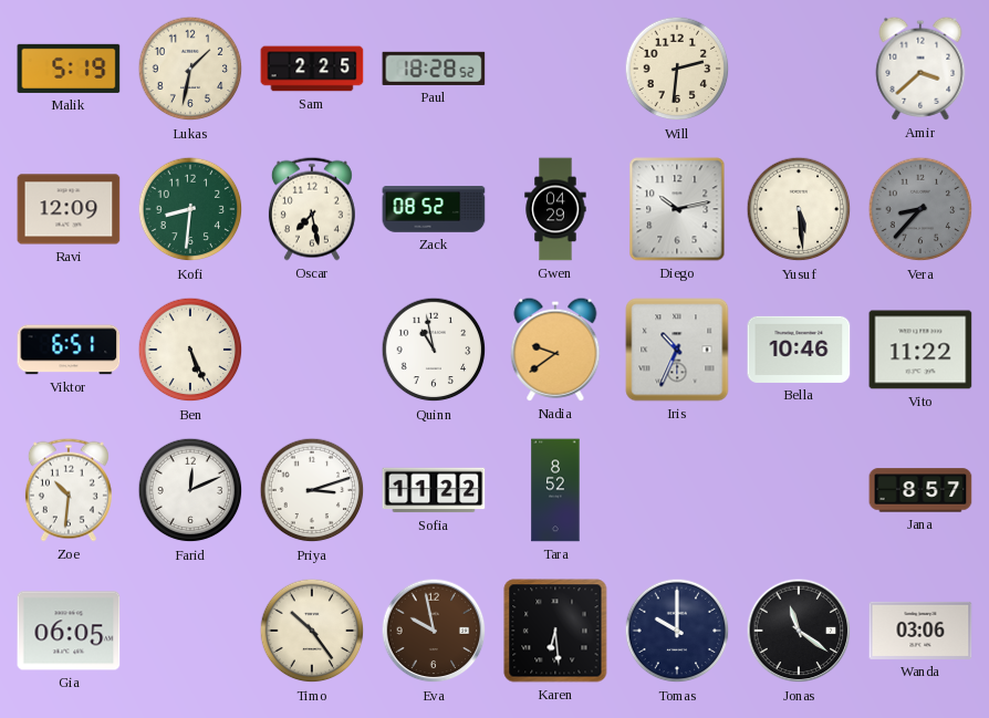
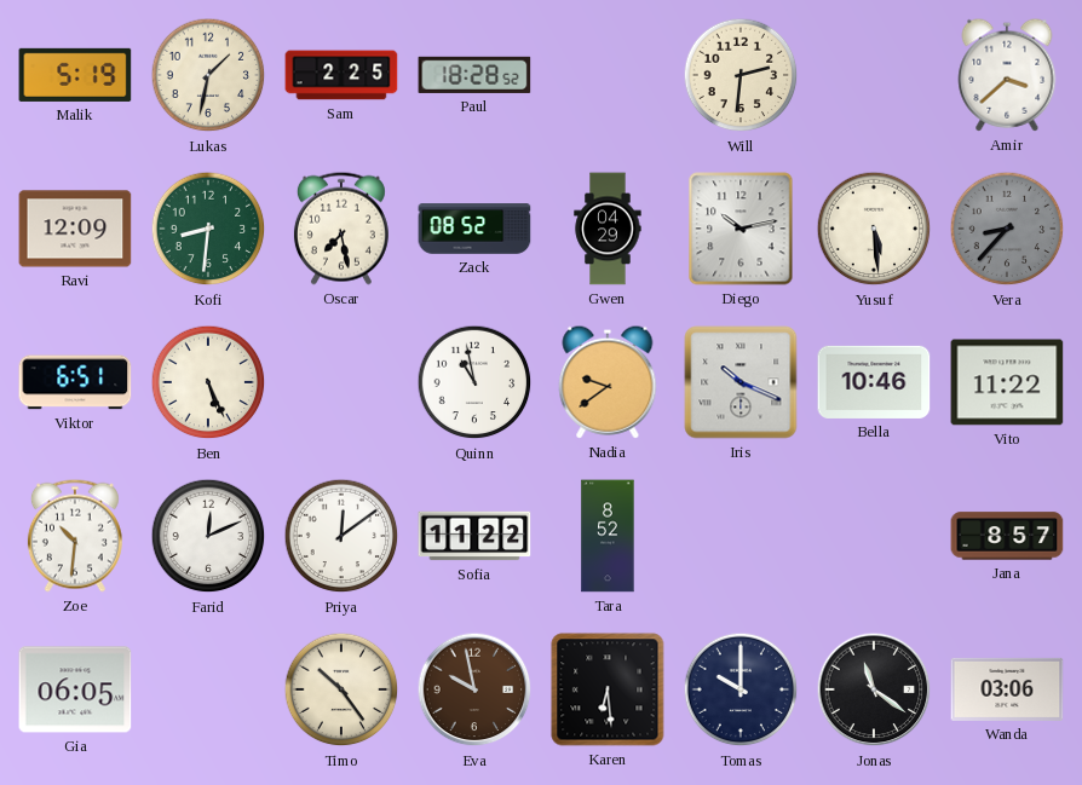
Iris: 10:34 -> 10:19
Priya: 3:12 -> 12:09
